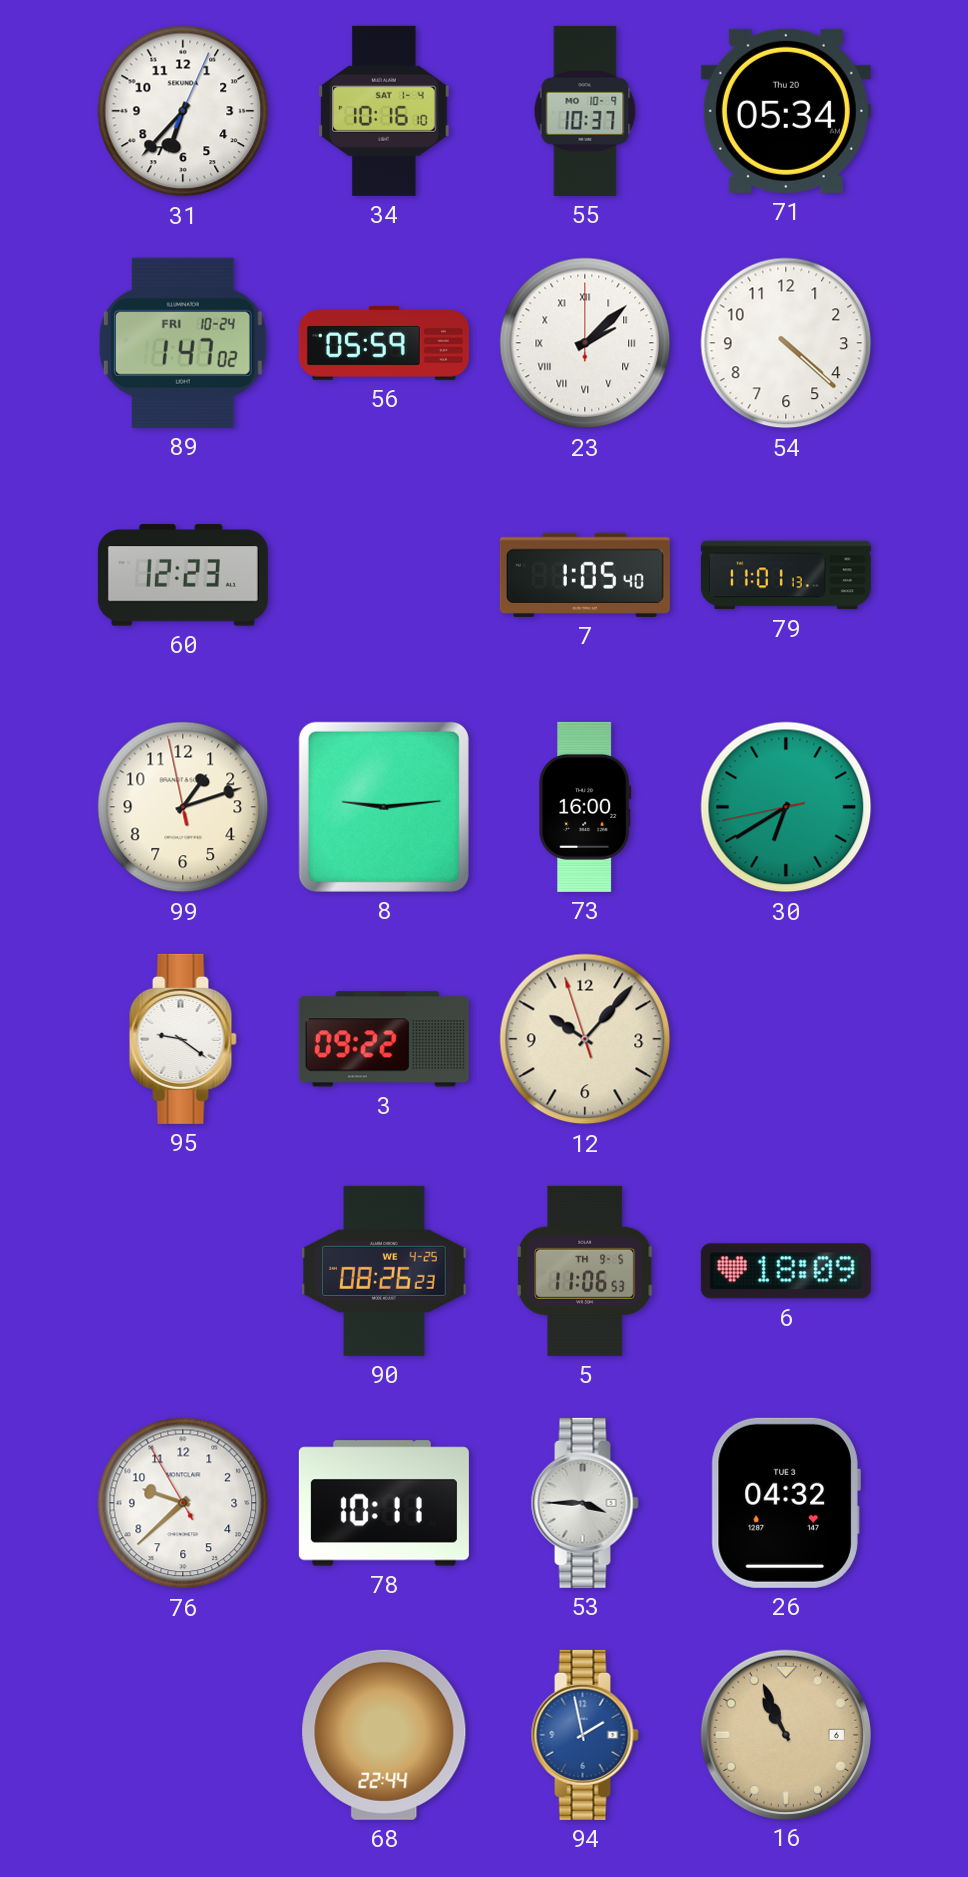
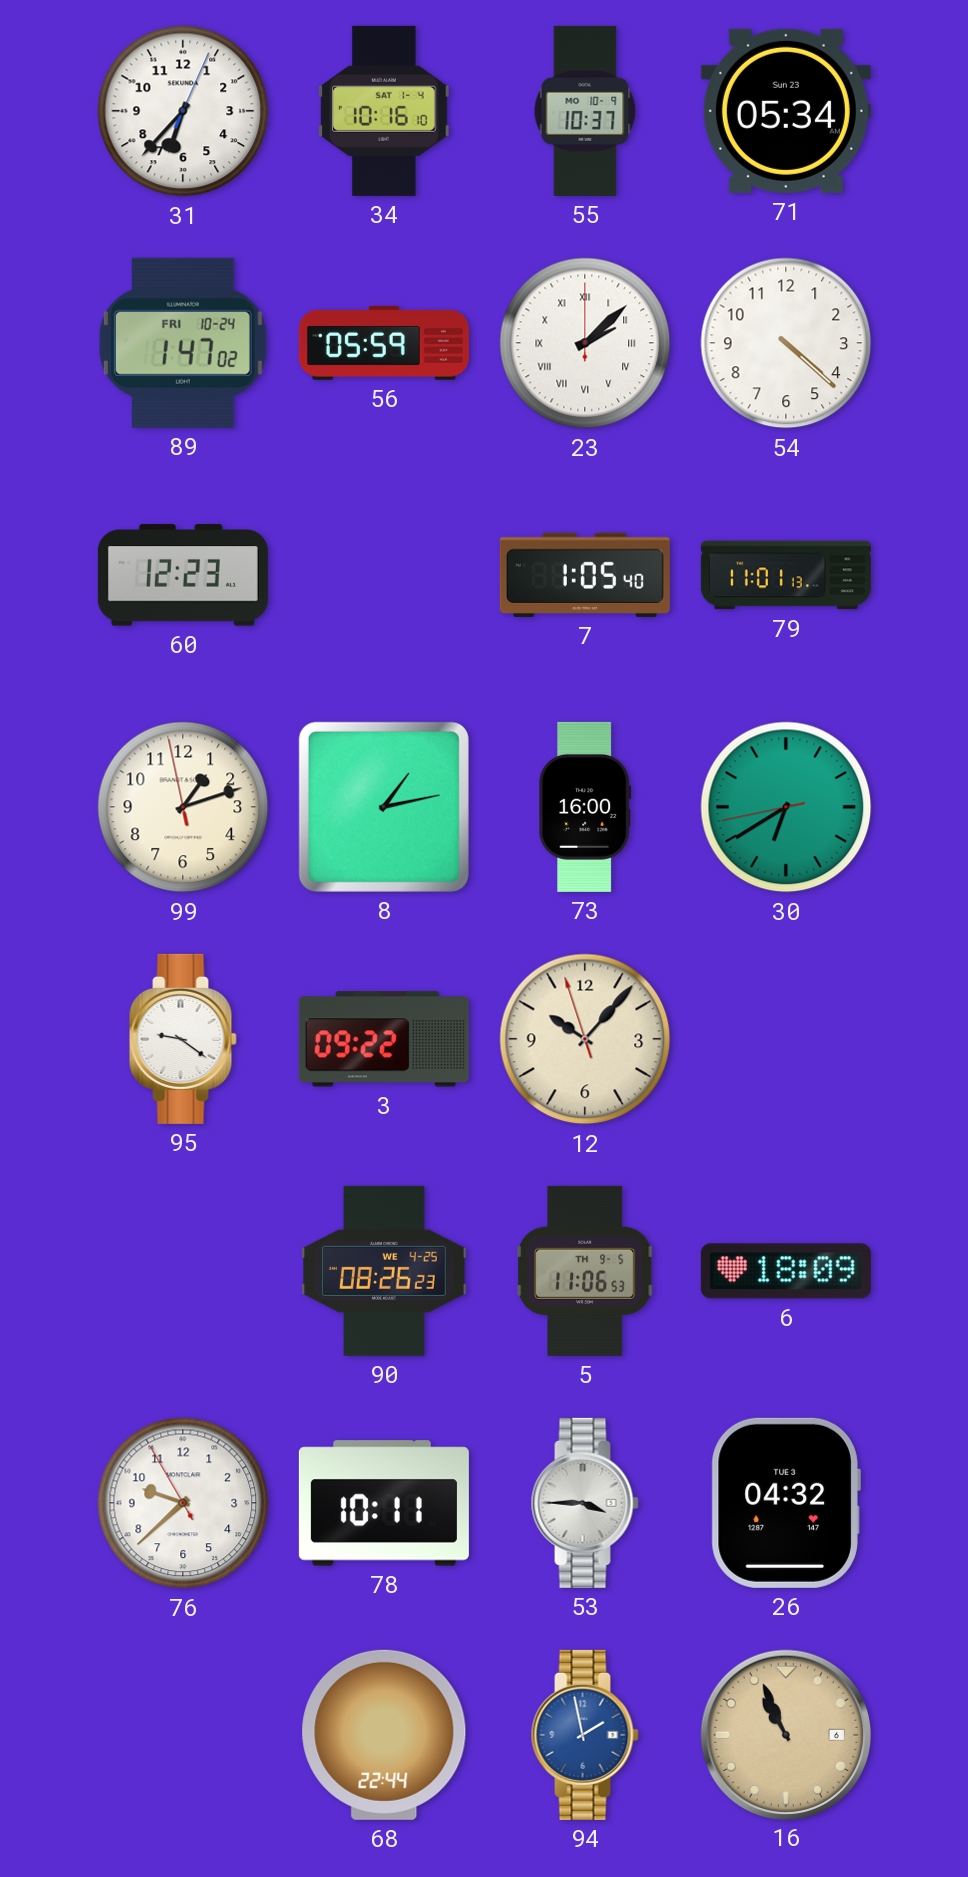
71 date: Thu 20 -> Sun 23
8: 9:14 -> 1:13
